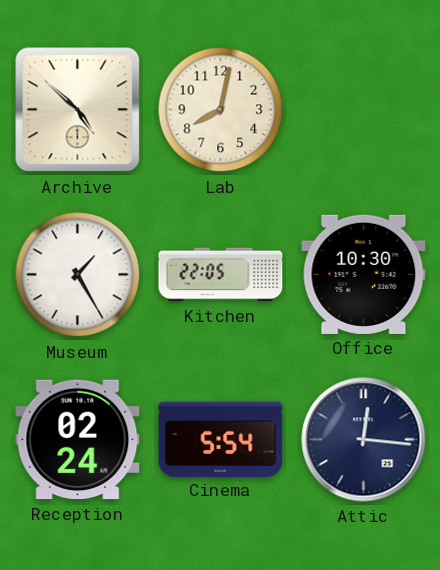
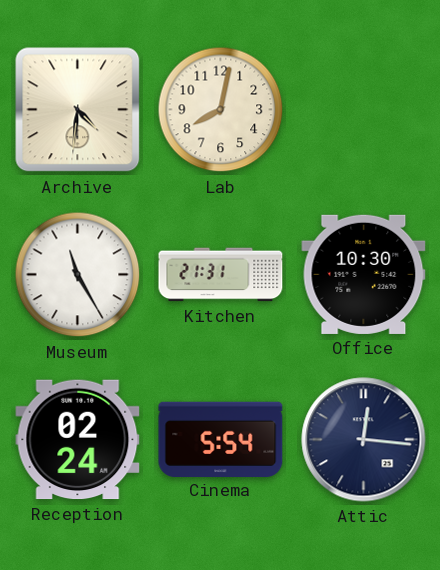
Archive: 4:52 -> 4:31
Museum: 1:25 -> 11:25
Kitchen: 22:05 -> 21:31
